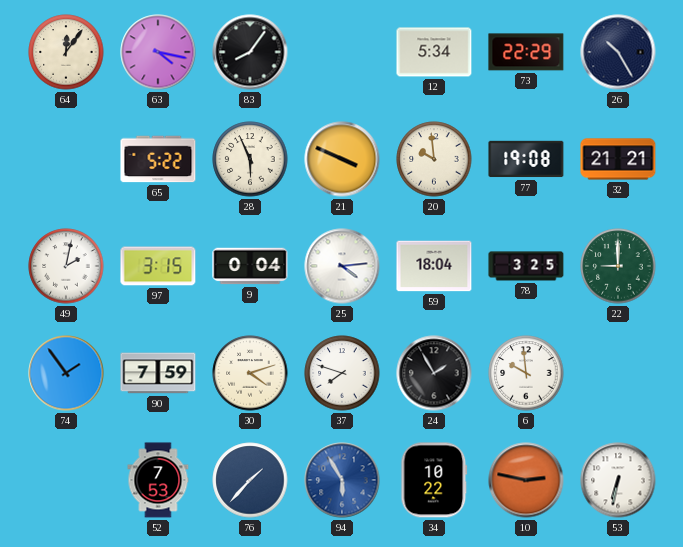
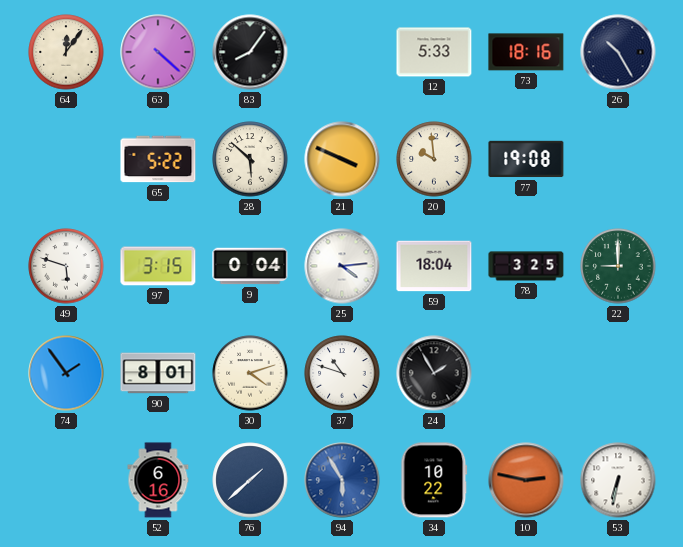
63: 4:17 -> 4:22
12: 5:34 -> 5:33
73: 22:29 -> 18:16
28: 5:56 -> 5:52
32: 21:21 -> none
49: 2:02 -> 5:48
90: 7:59 -> 8:01
37: 7:48 -> 10:48
6: 9:59 -> none
52: 7:53 -> 6:16
76: 1:37 -> 1:38
